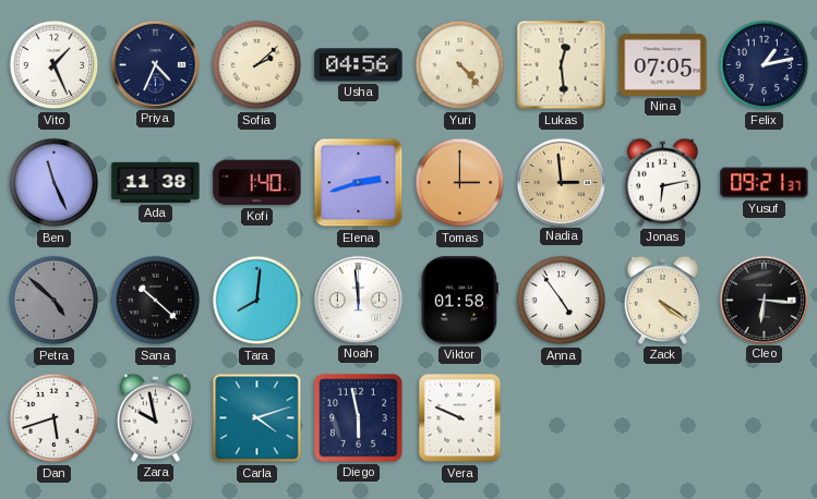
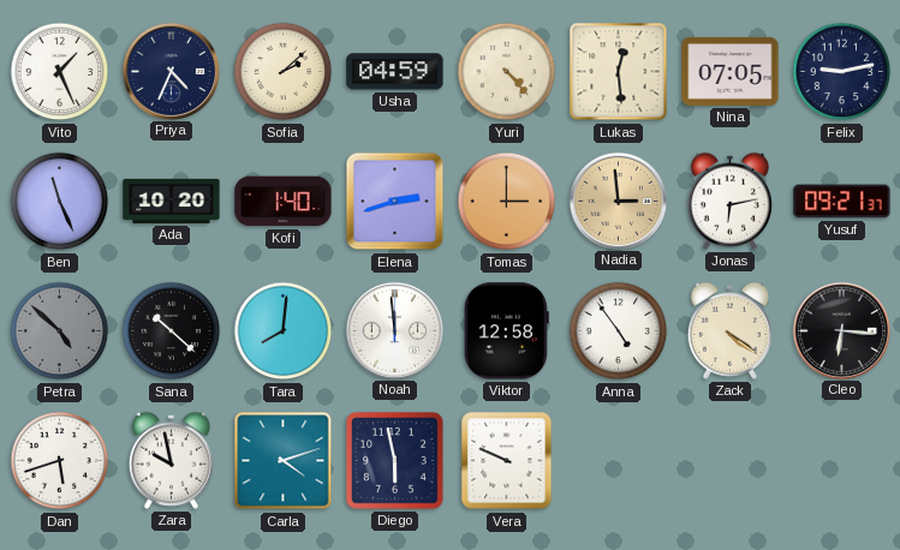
Usha: 04:56 -> 04:59
Felix: 1:13 -> 9:13
Ada: 11:38 -> 10:20
Viktor: 01:58 -> 12:58
